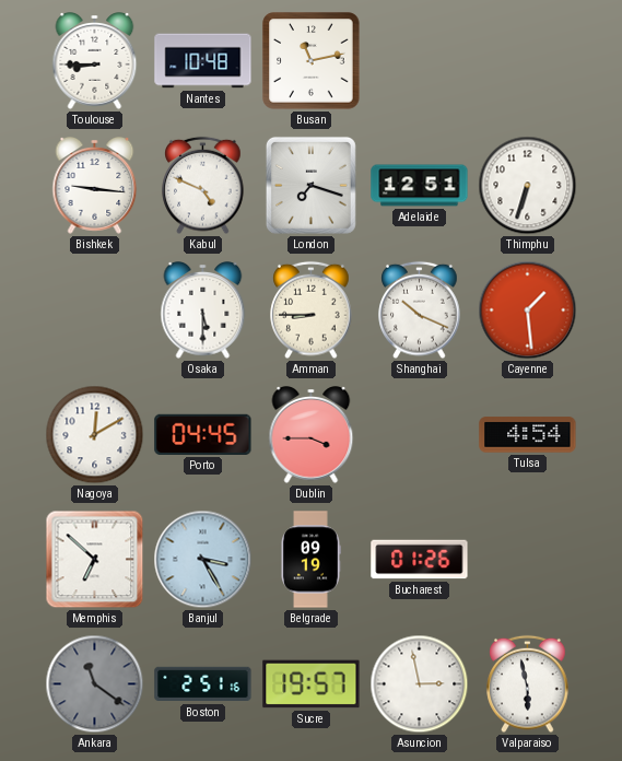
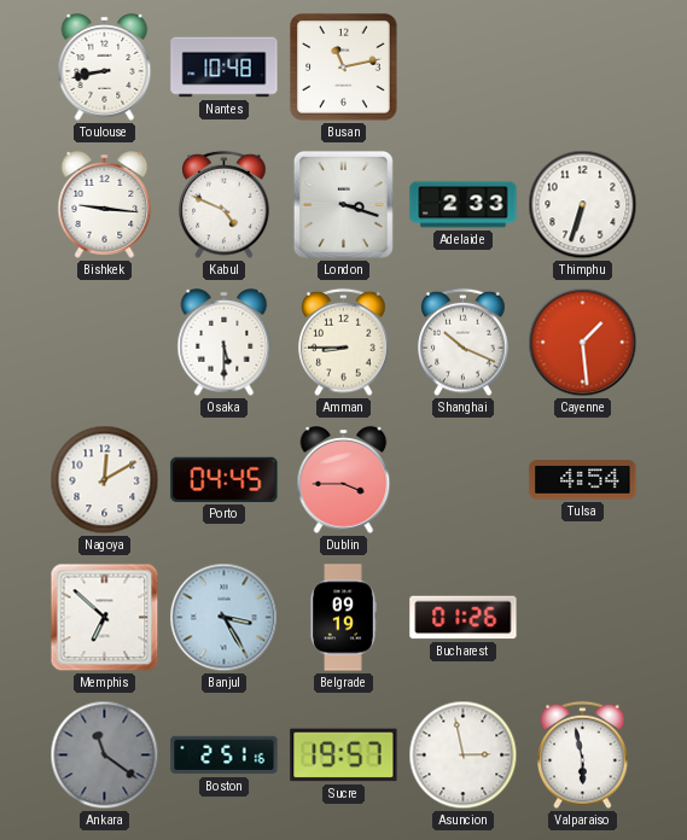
Toulouse: 8:45 -> 8:43
London: 7:18 -> 3:18
Adelaide: 12:51 -> 2:33
